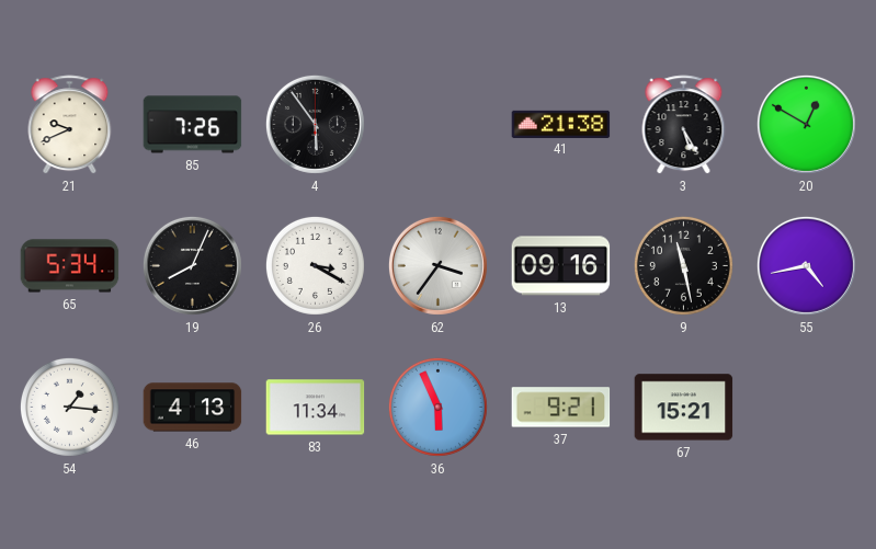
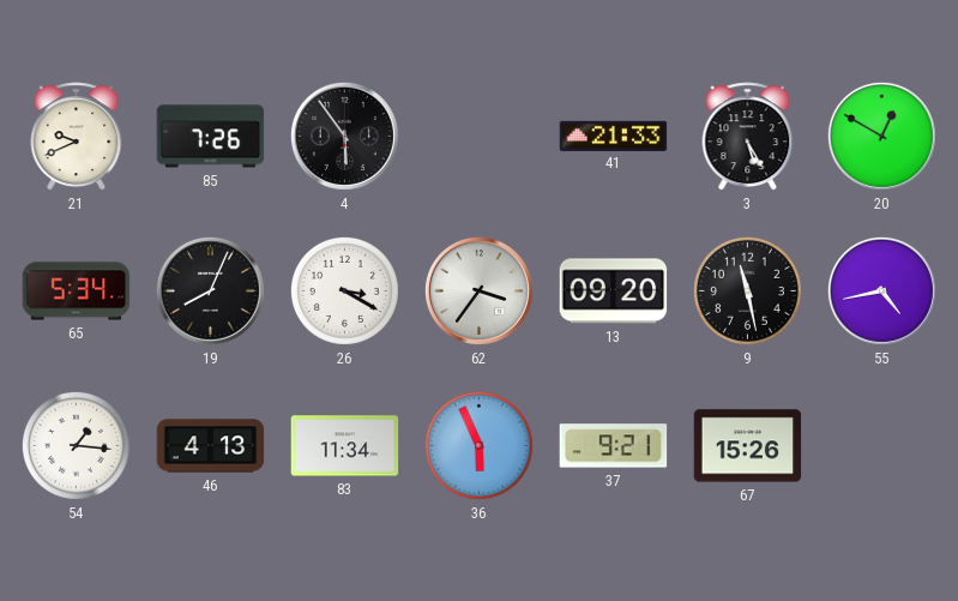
41: 21:38 -> 21:33
13: 09:16 -> 09:20
67: 15:21 -> 15:26
